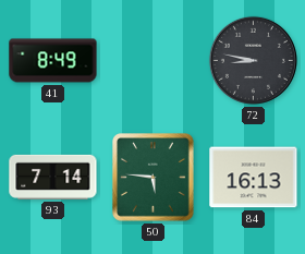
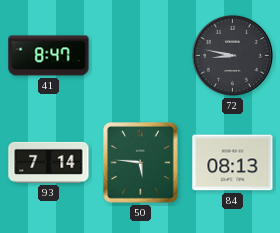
41: 8:49 -> 8:47
84: 16:13 -> 08:13
